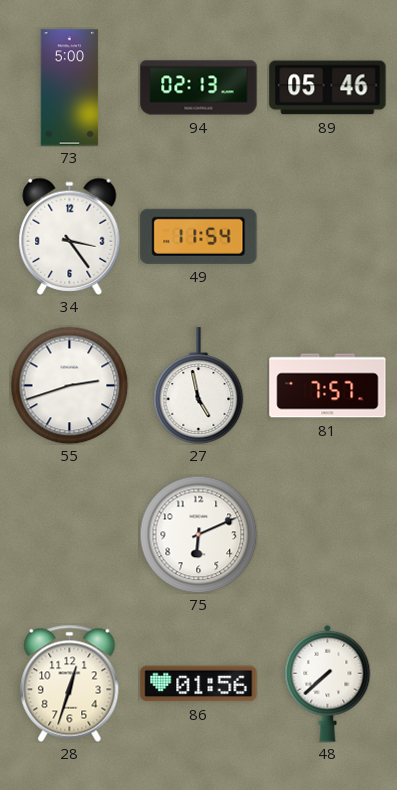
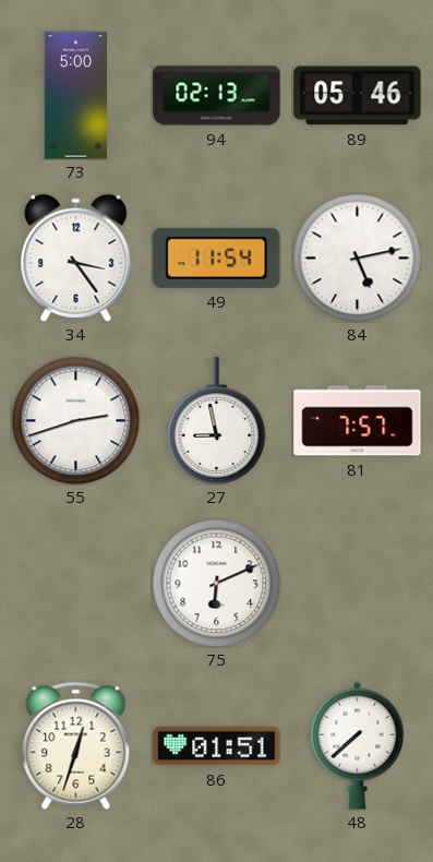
84: none -> 5:13
27: 4:58 -> 8:58
86: 01:56 -> 01:51
